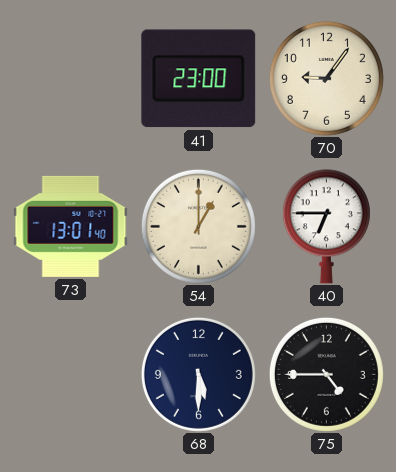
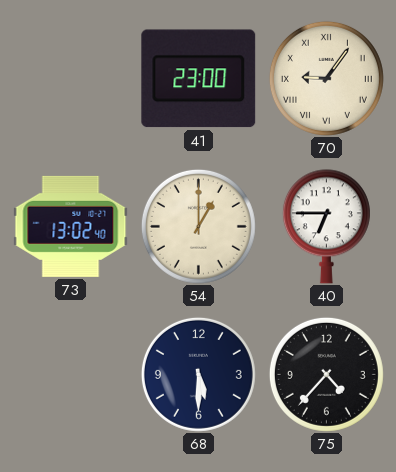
70 numerals: Arabic -> Roman
73: 13:01 -> 13:02
75: 4:45 -> 4:37
